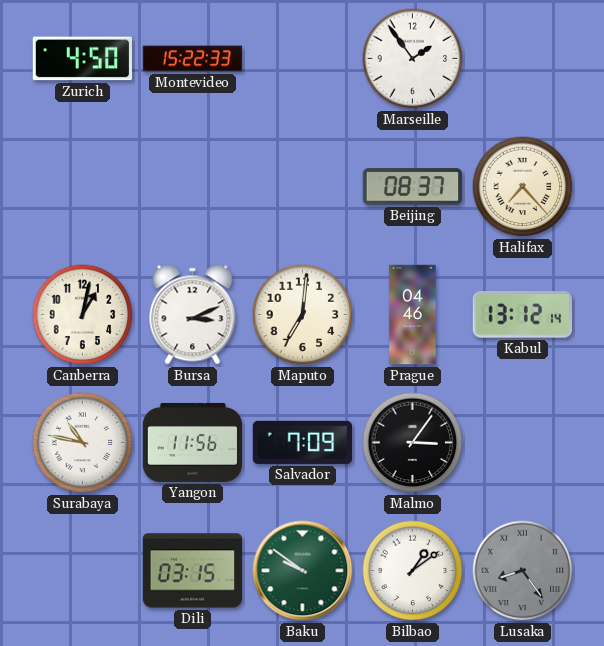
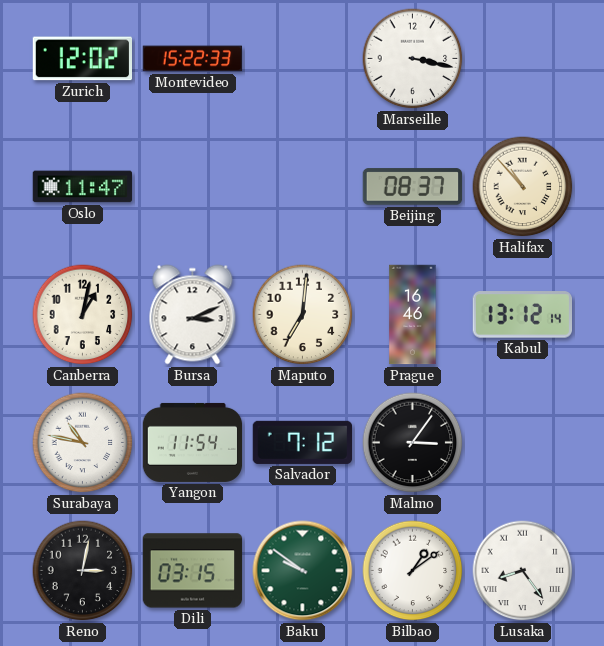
Zurich: 4:50 -> 12:02
Marseille: 1:54 -> 3:17
Oslo: none -> 11:47
Halifax: 7:23 -> 10:53
Prague: 04:46 -> 16:46
Yangon: 11:56 -> 11:54
Salvador: 7:09 -> 7:12
Reno: none -> 3:02
Lusaka dial: grey -> white
